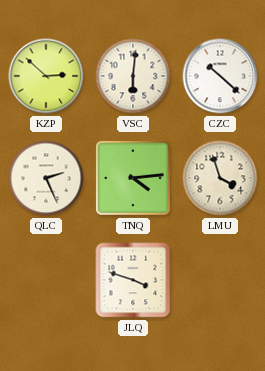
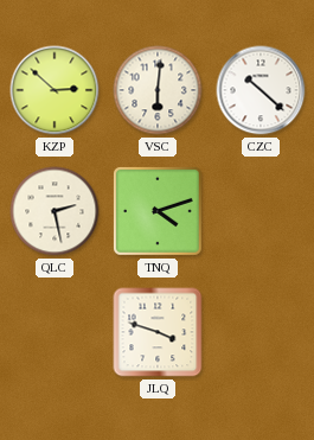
QLC: 2:26 -> 2:28
TNQ: 4:14 -> 4:12
LMU: 3:57 -> none
